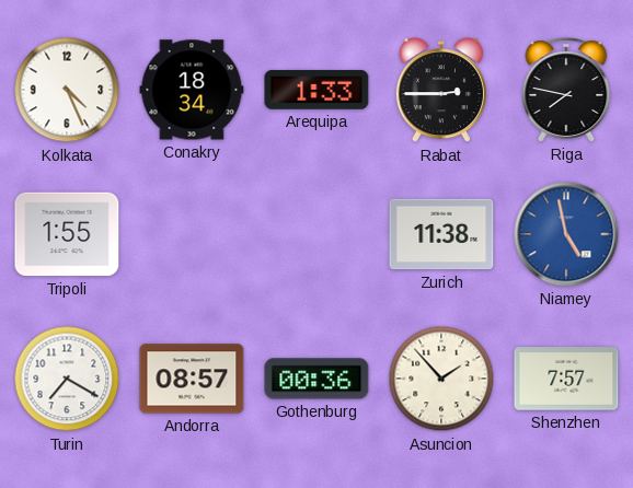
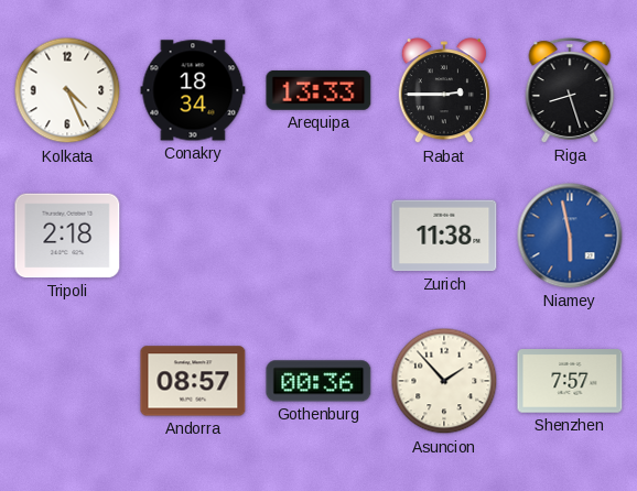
Arequipa: 1:33 -> 13:33
Riga: 7:47 -> 8:27
Tripoli: 1:55 -> 2:18
Niamey: 4:58 -> 5:58
Turin: 7:20 -> none
